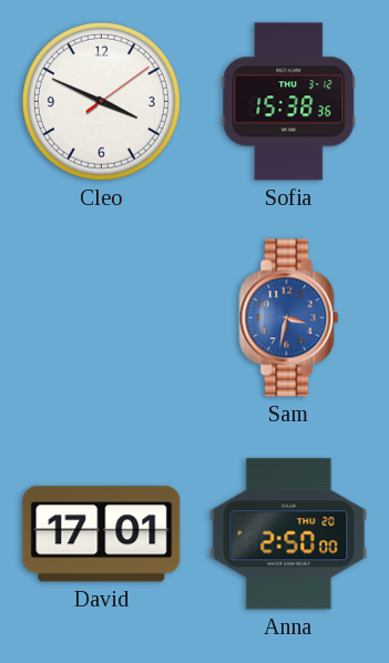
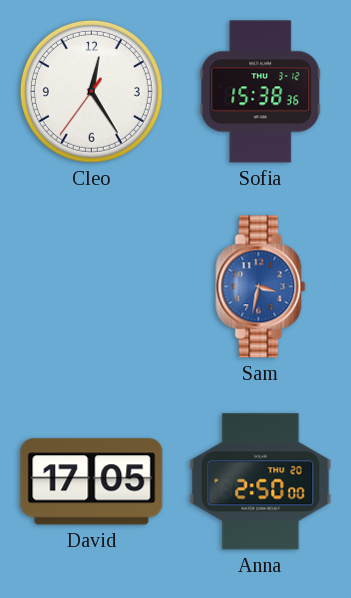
Cleo: 3:49 -> 12:24
David: 17:01 -> 17:05
